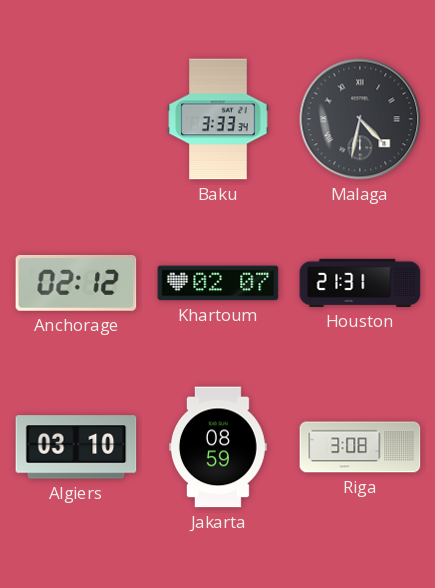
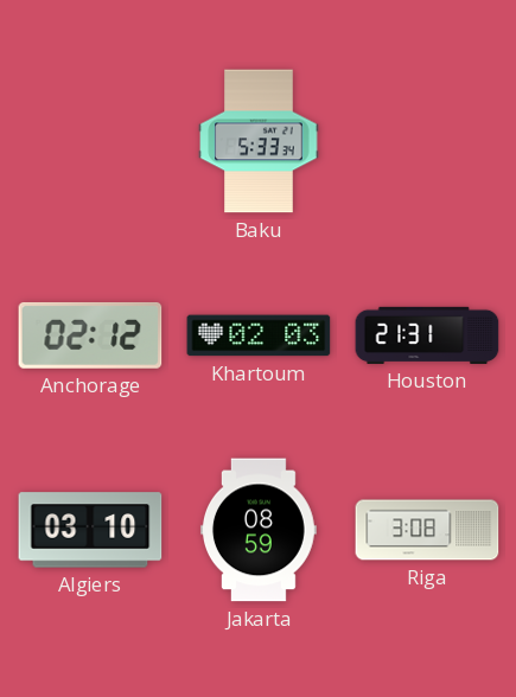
Baku: 3:33 -> 5:33
Malaga: 4:32 -> none
Khartoum: 02:07 -> 02:03
